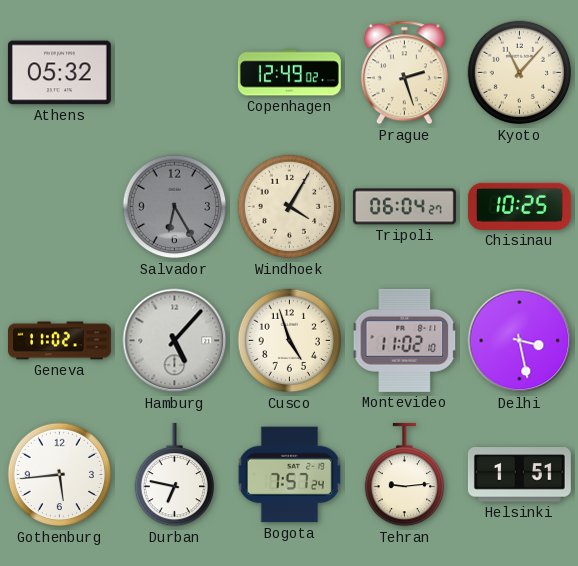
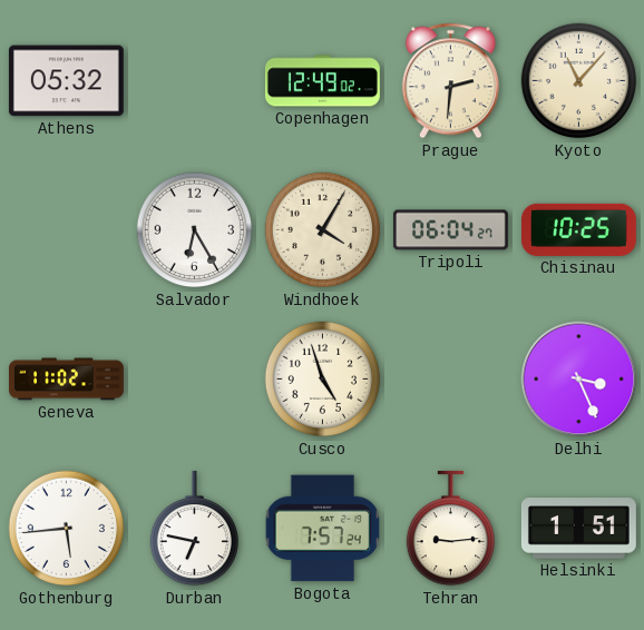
Prague: 2:27 -> 2:31
Salvador dial: grey -> white
Hamburg: 5:07 -> none
Montevideo: 11:02 -> none
Delhi: 3:28 -> 3:26
